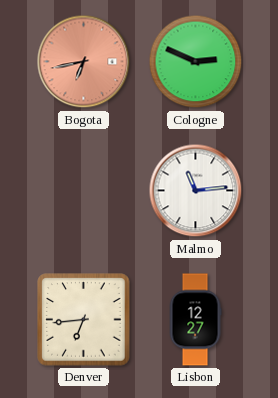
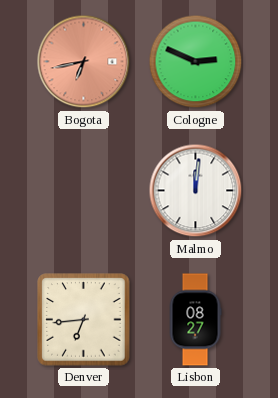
Malmo: 11:14 -> 12:01
Lisbon: 12:27 -> 08:27
